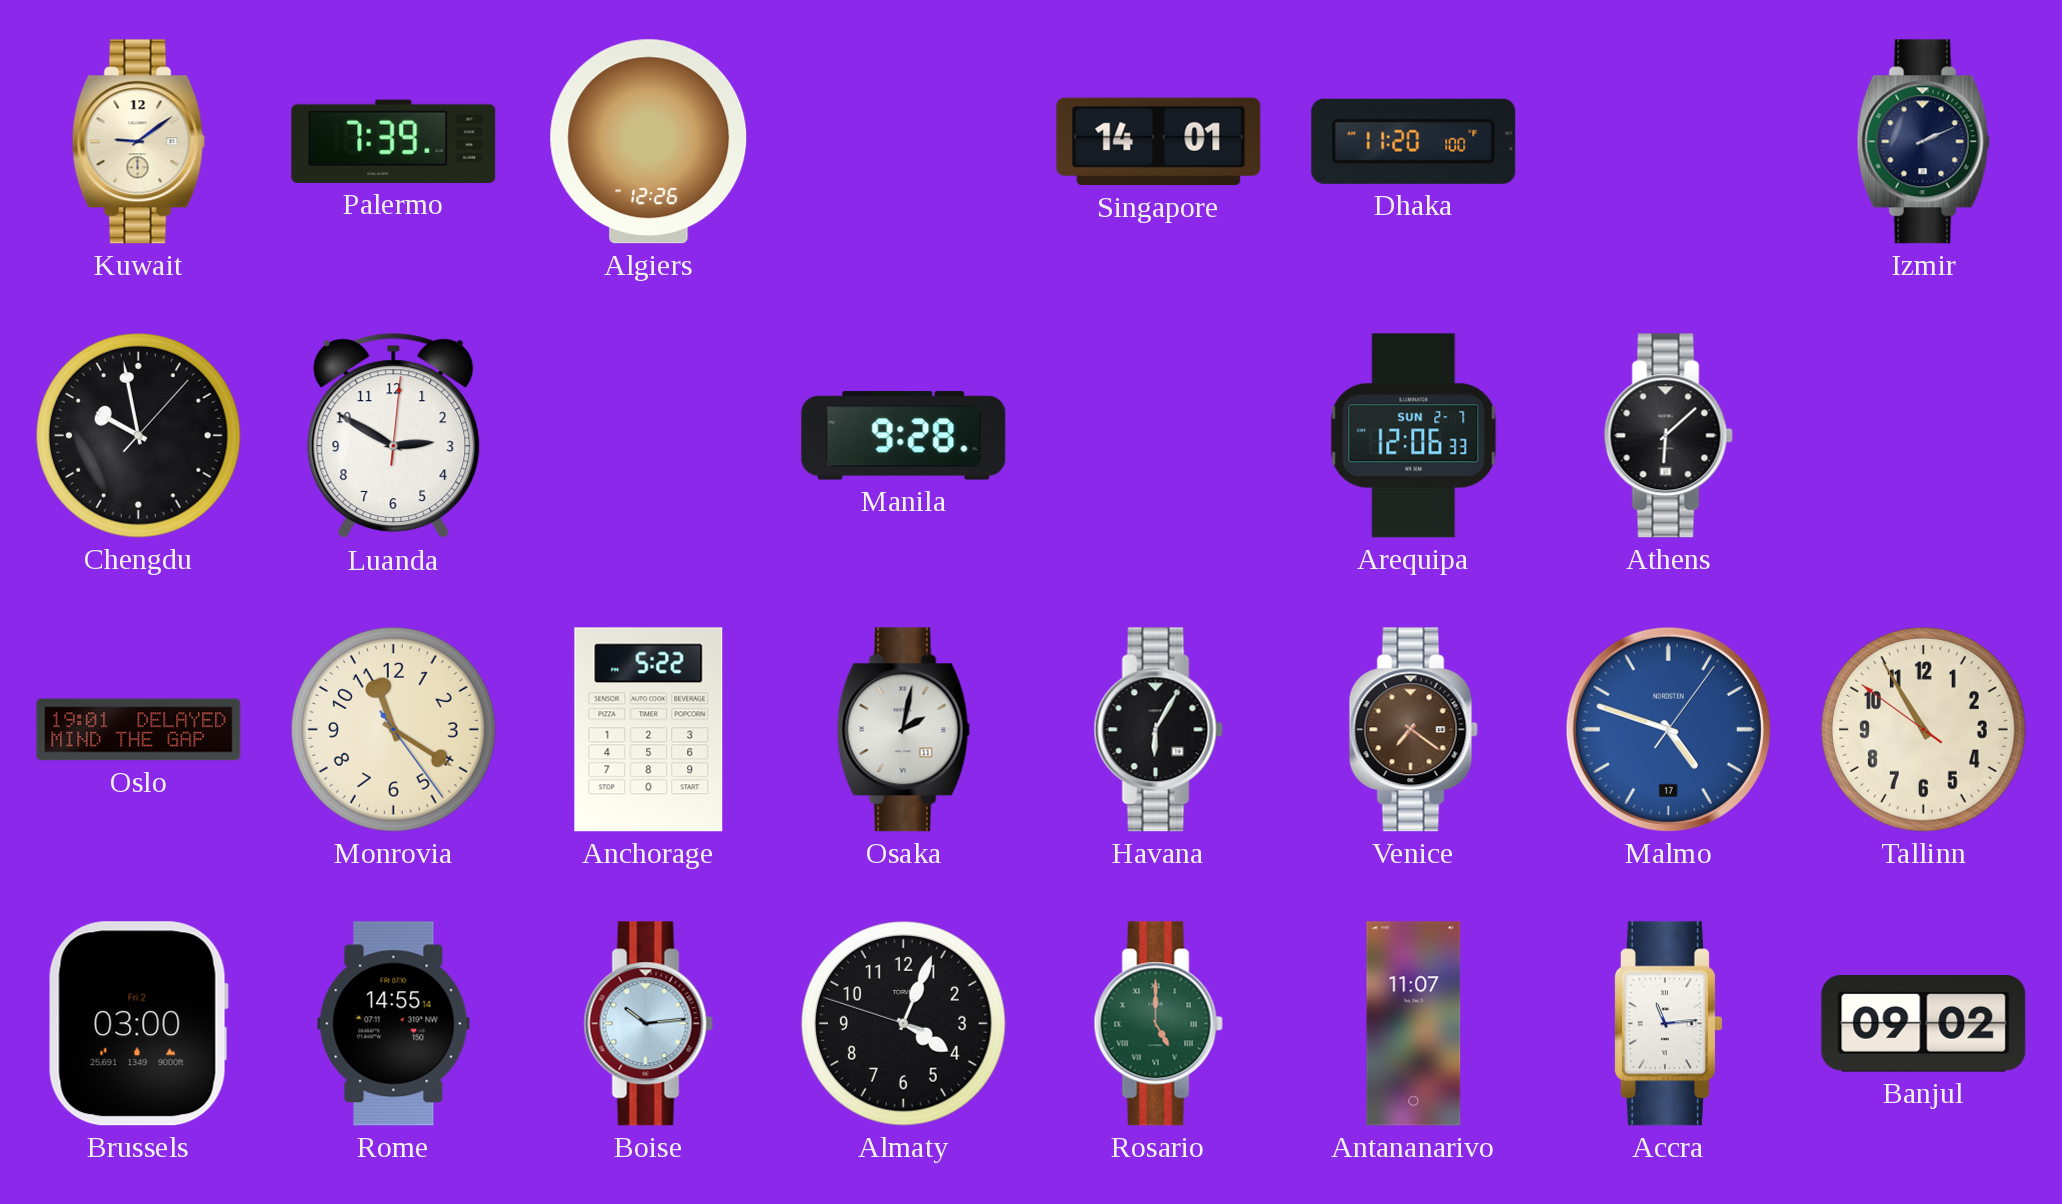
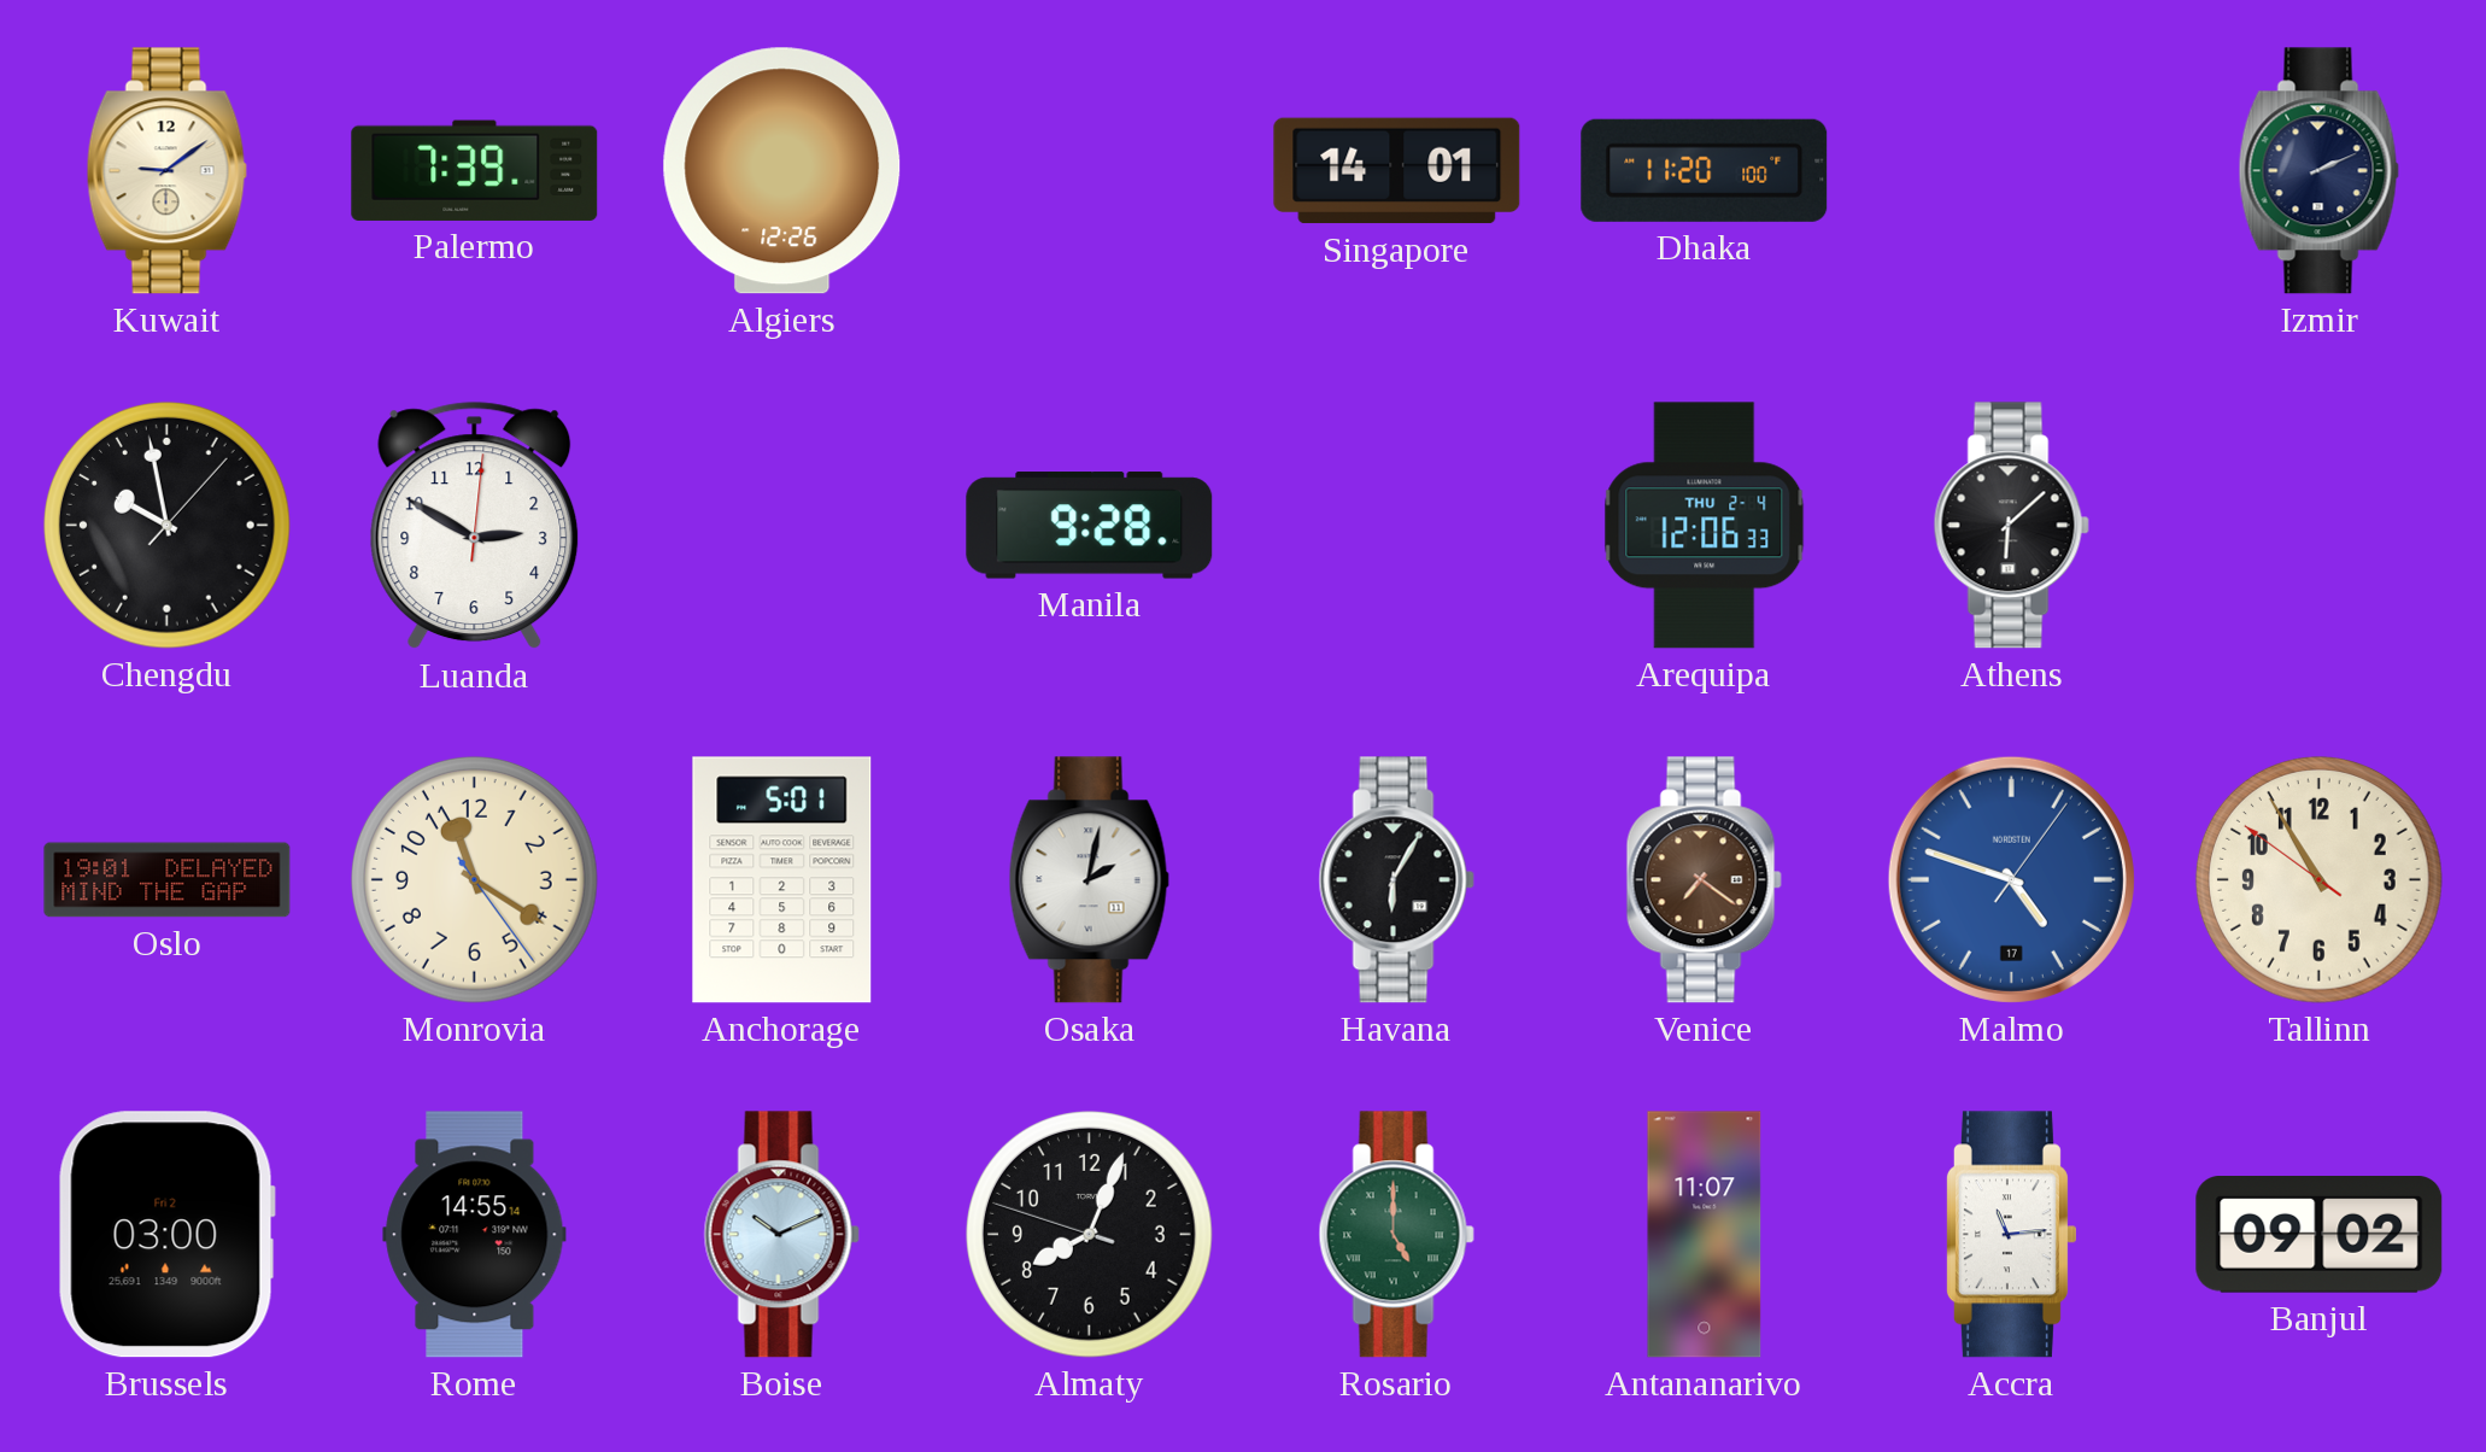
Arequipa date: SUN 2-7 -> THU 2-4
Anchorage: 5:22 -> 5:01
Boise: 10:14 -> 10:11
Almaty: 4:03 -> 8:03
